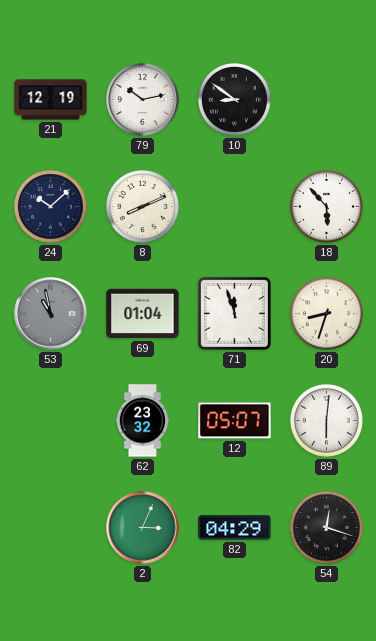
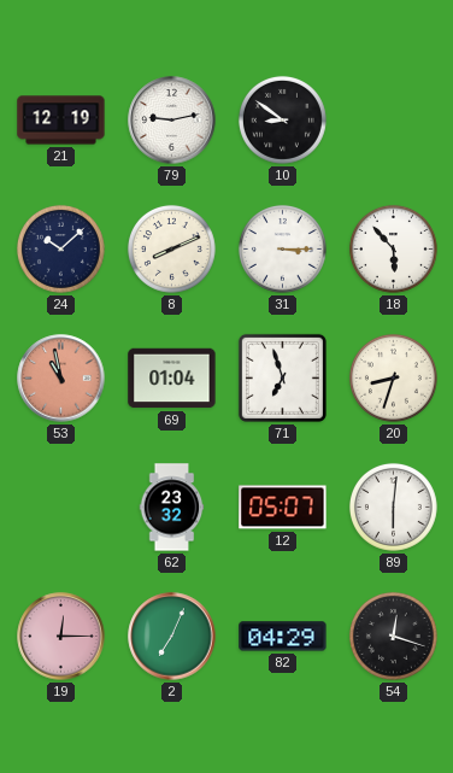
79: 10:13 -> 9:13
31: none -> 3:15
53 dial: grey -> salmon
71: 11:57 -> 6:57
19: none -> 12:15
2: 3:04 -> 7:04
